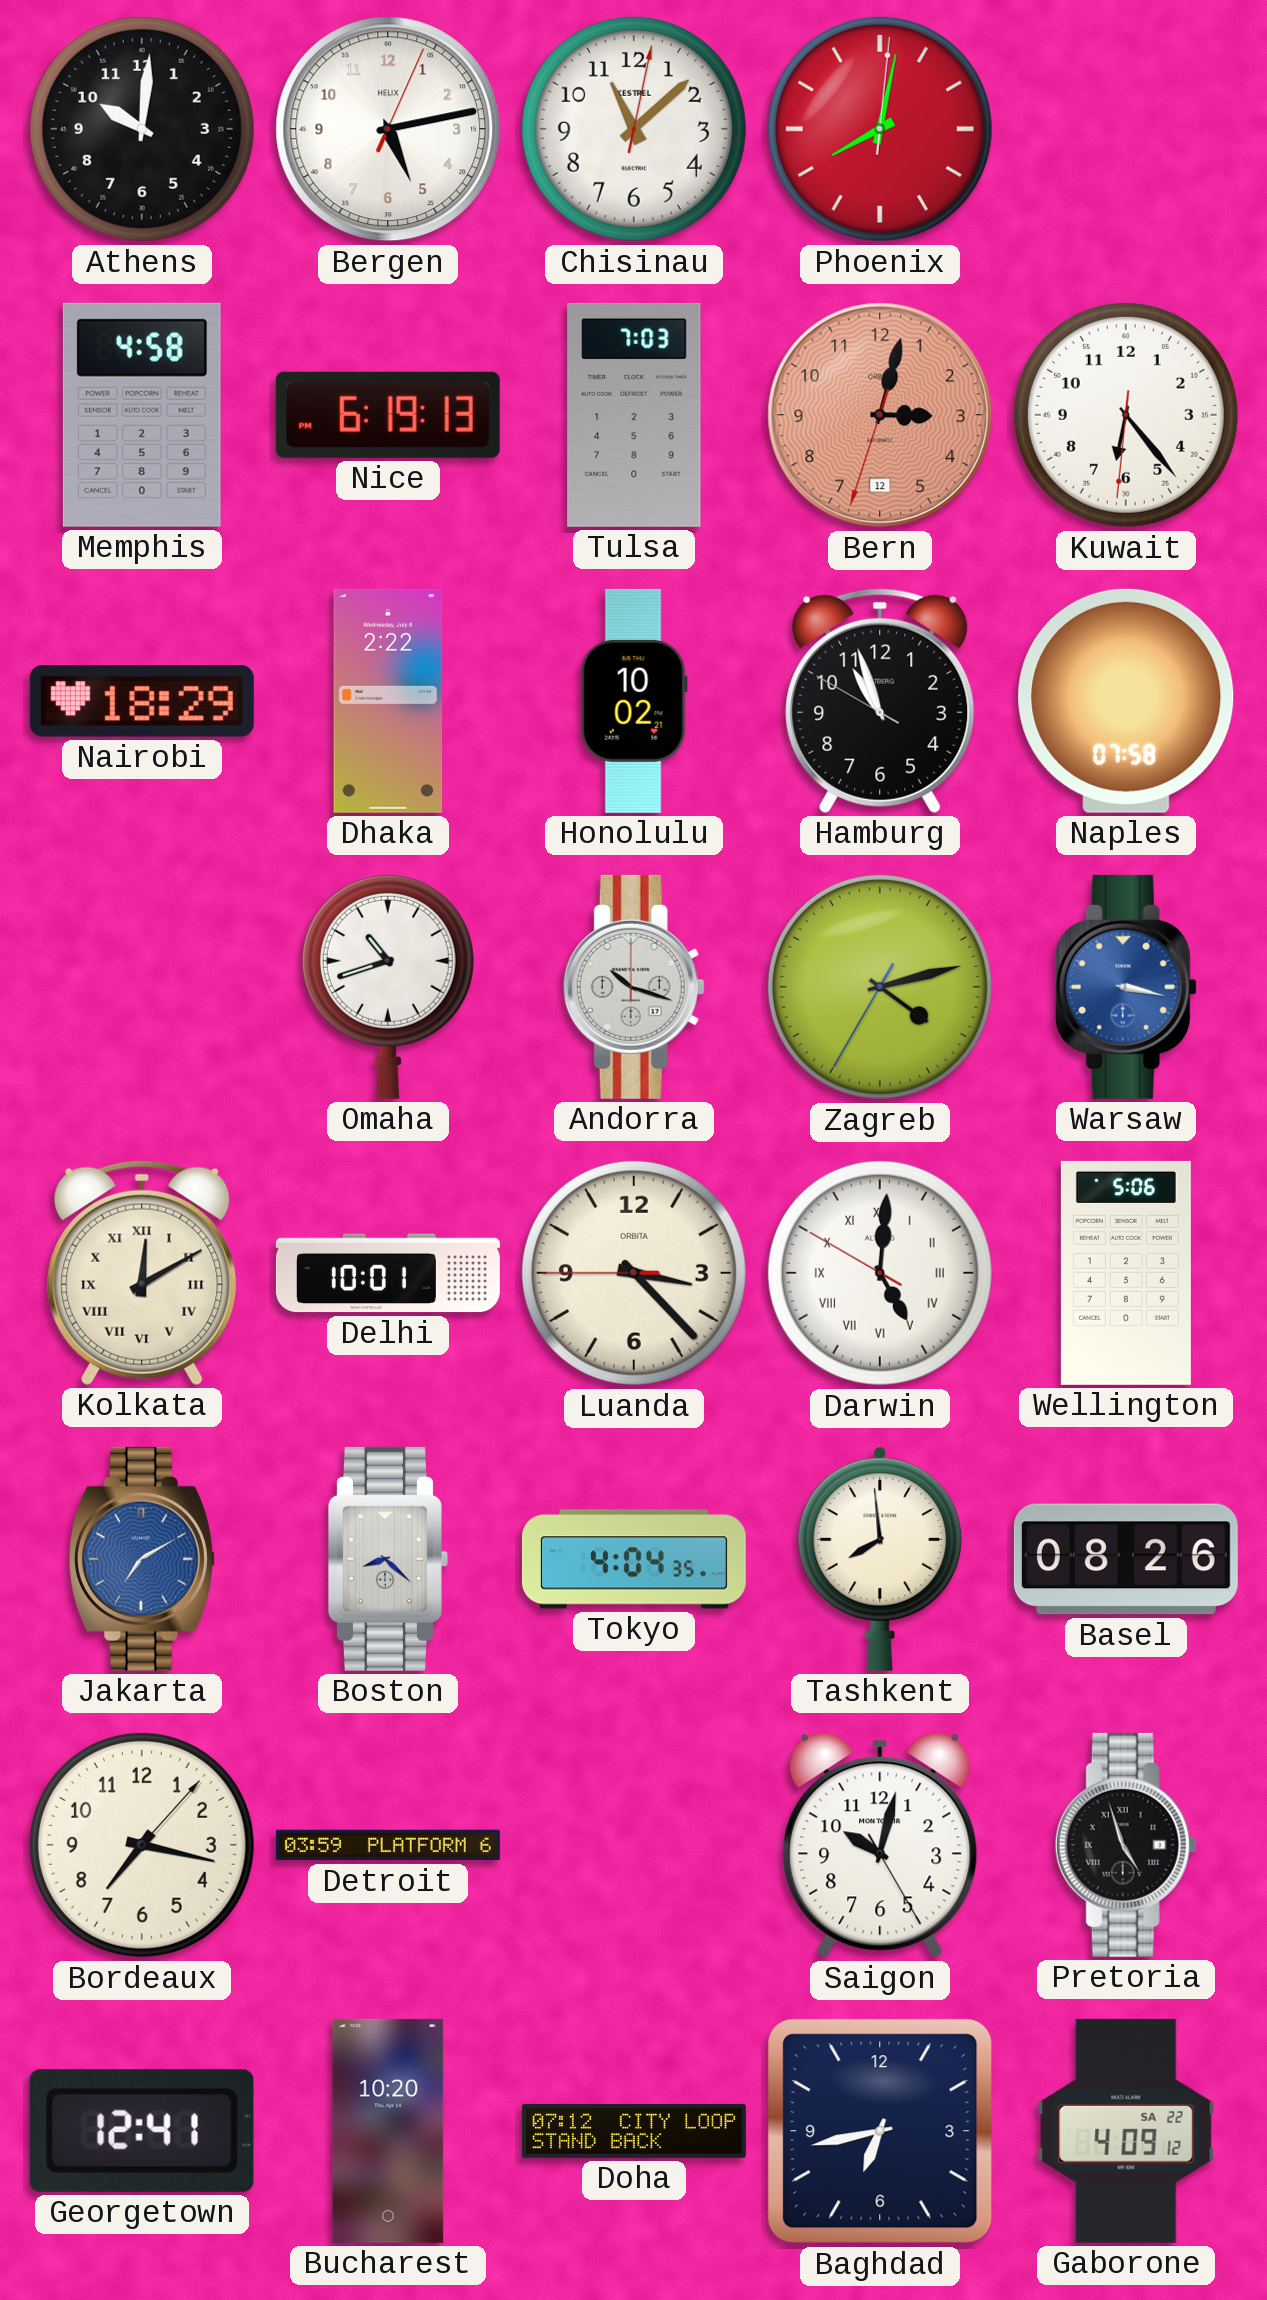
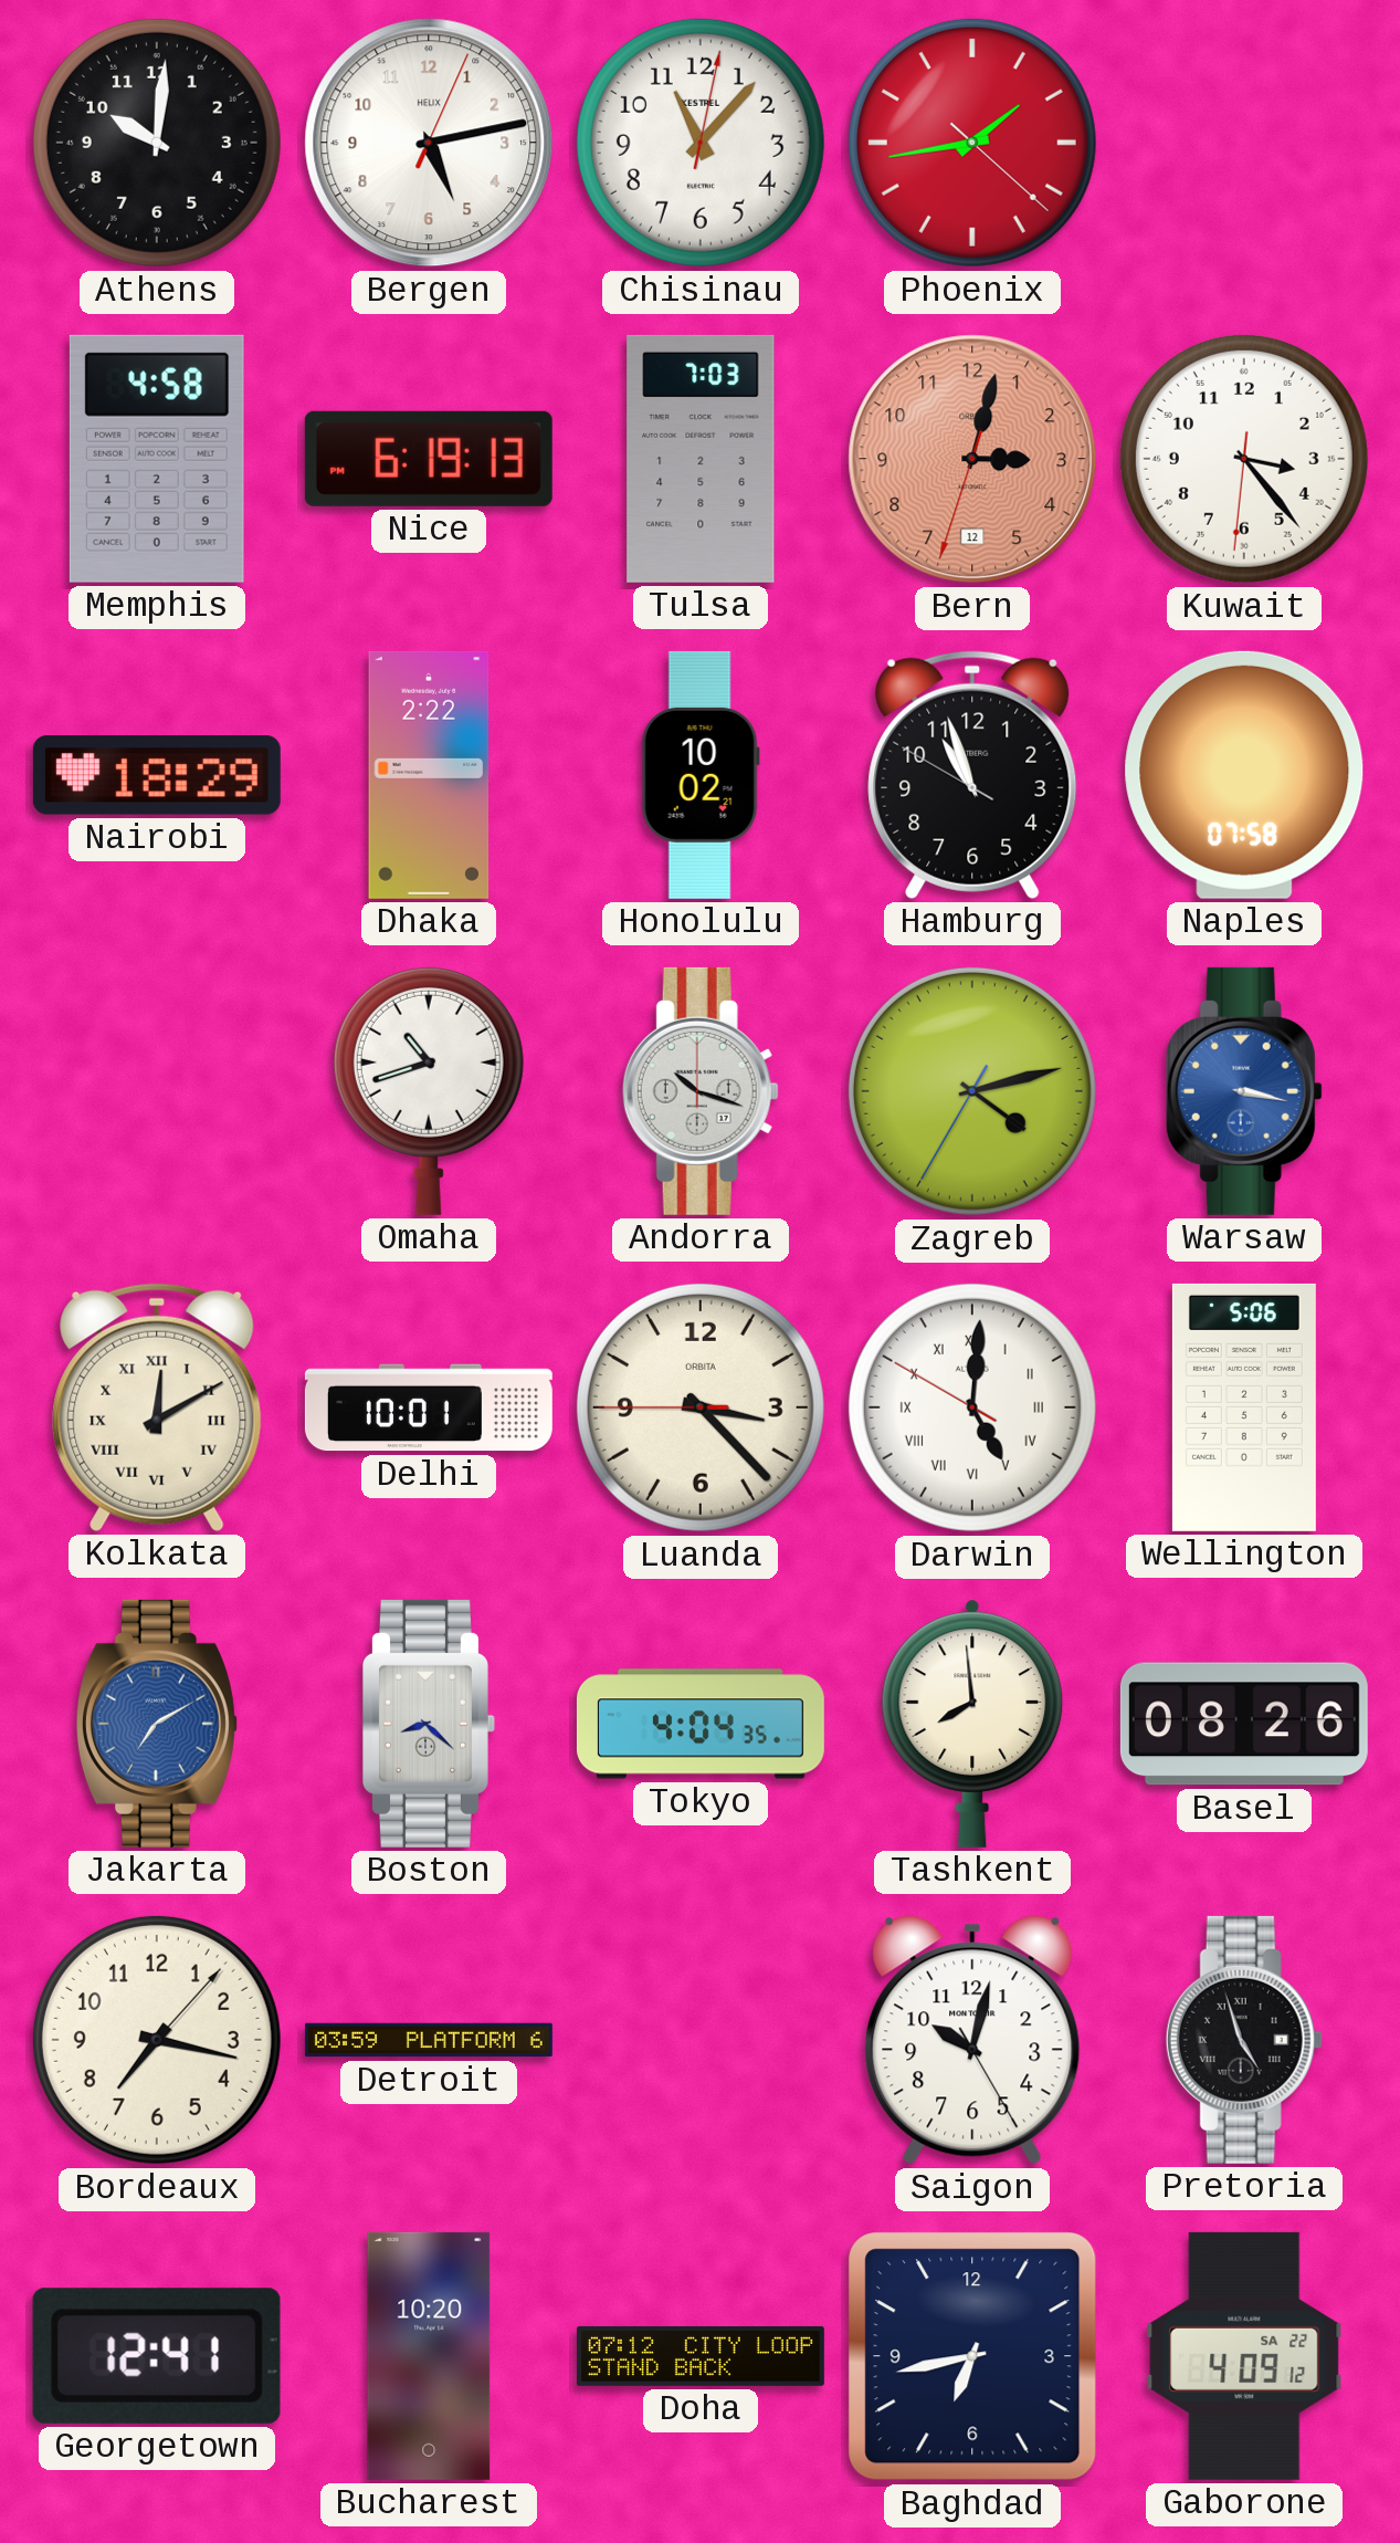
Chisinau: 11:08 -> 11:07
Phoenix: 8:02 -> 1:43
Kuwait: 6:23 -> 3:23
